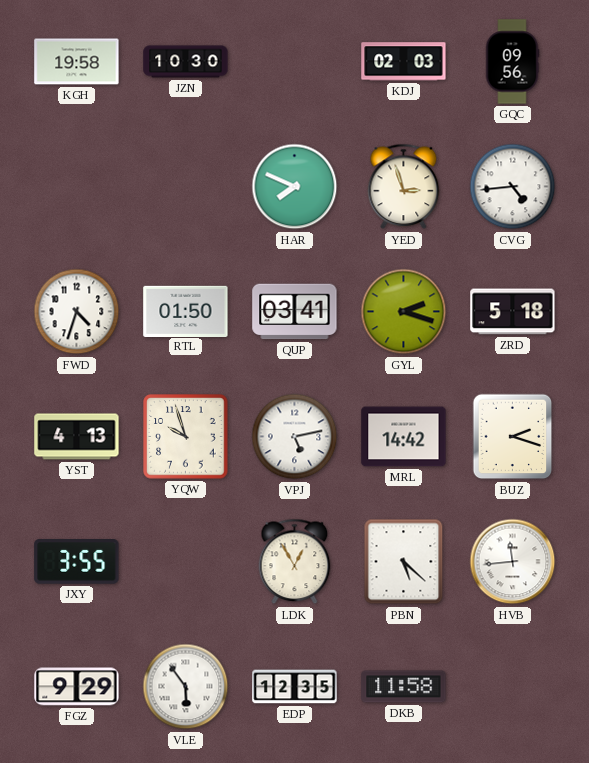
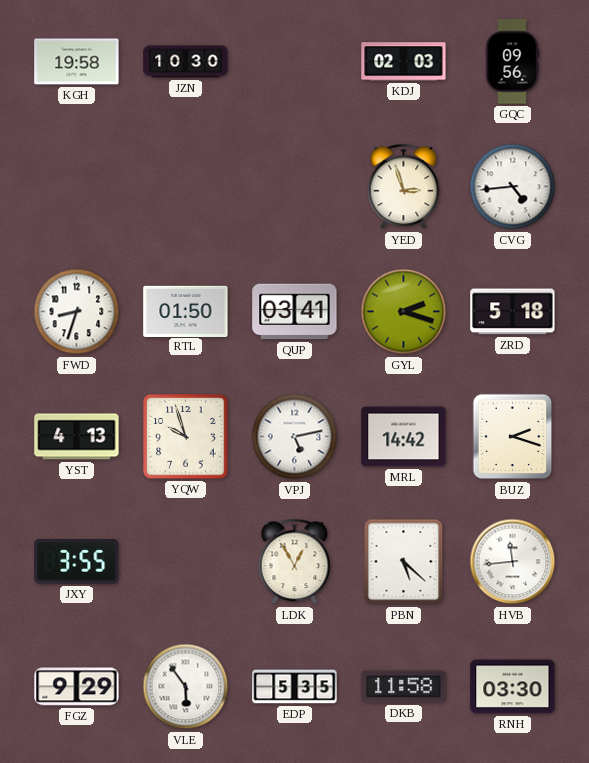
HAR: 7:49 -> none
FWD: 4:33 -> 8:33
EDP: 12:35 -> 5:35
RNH: none -> 03:30
